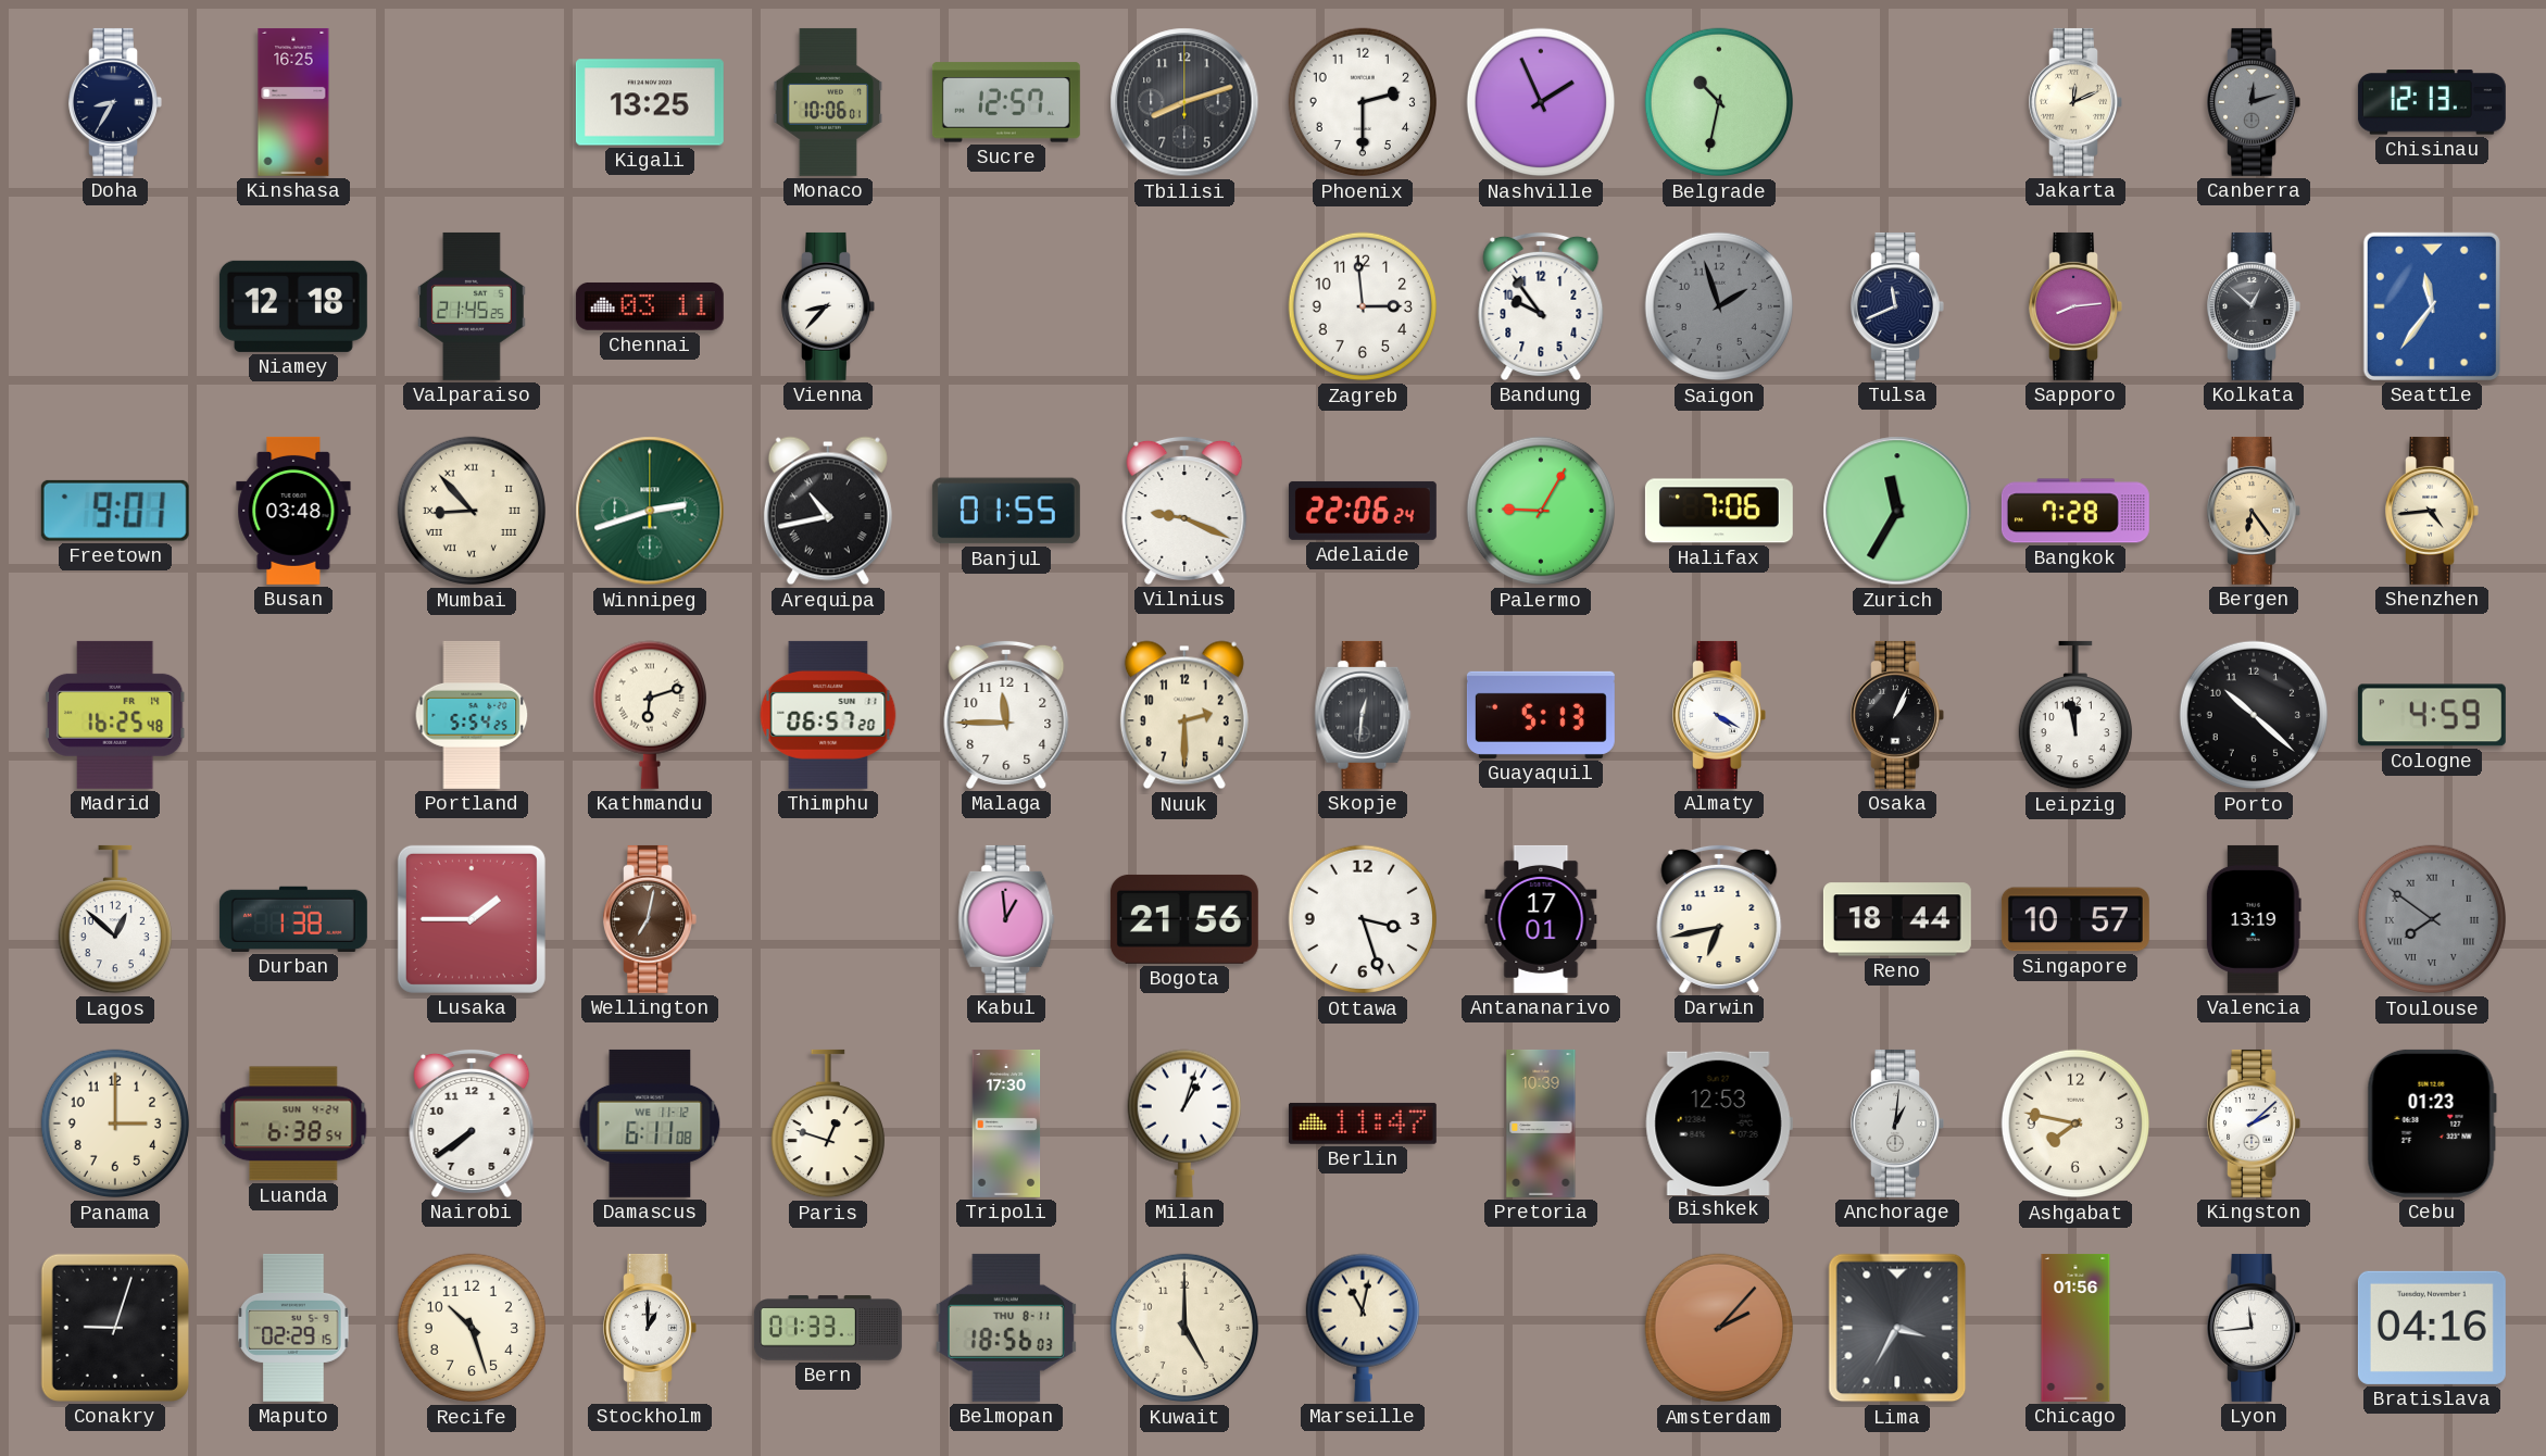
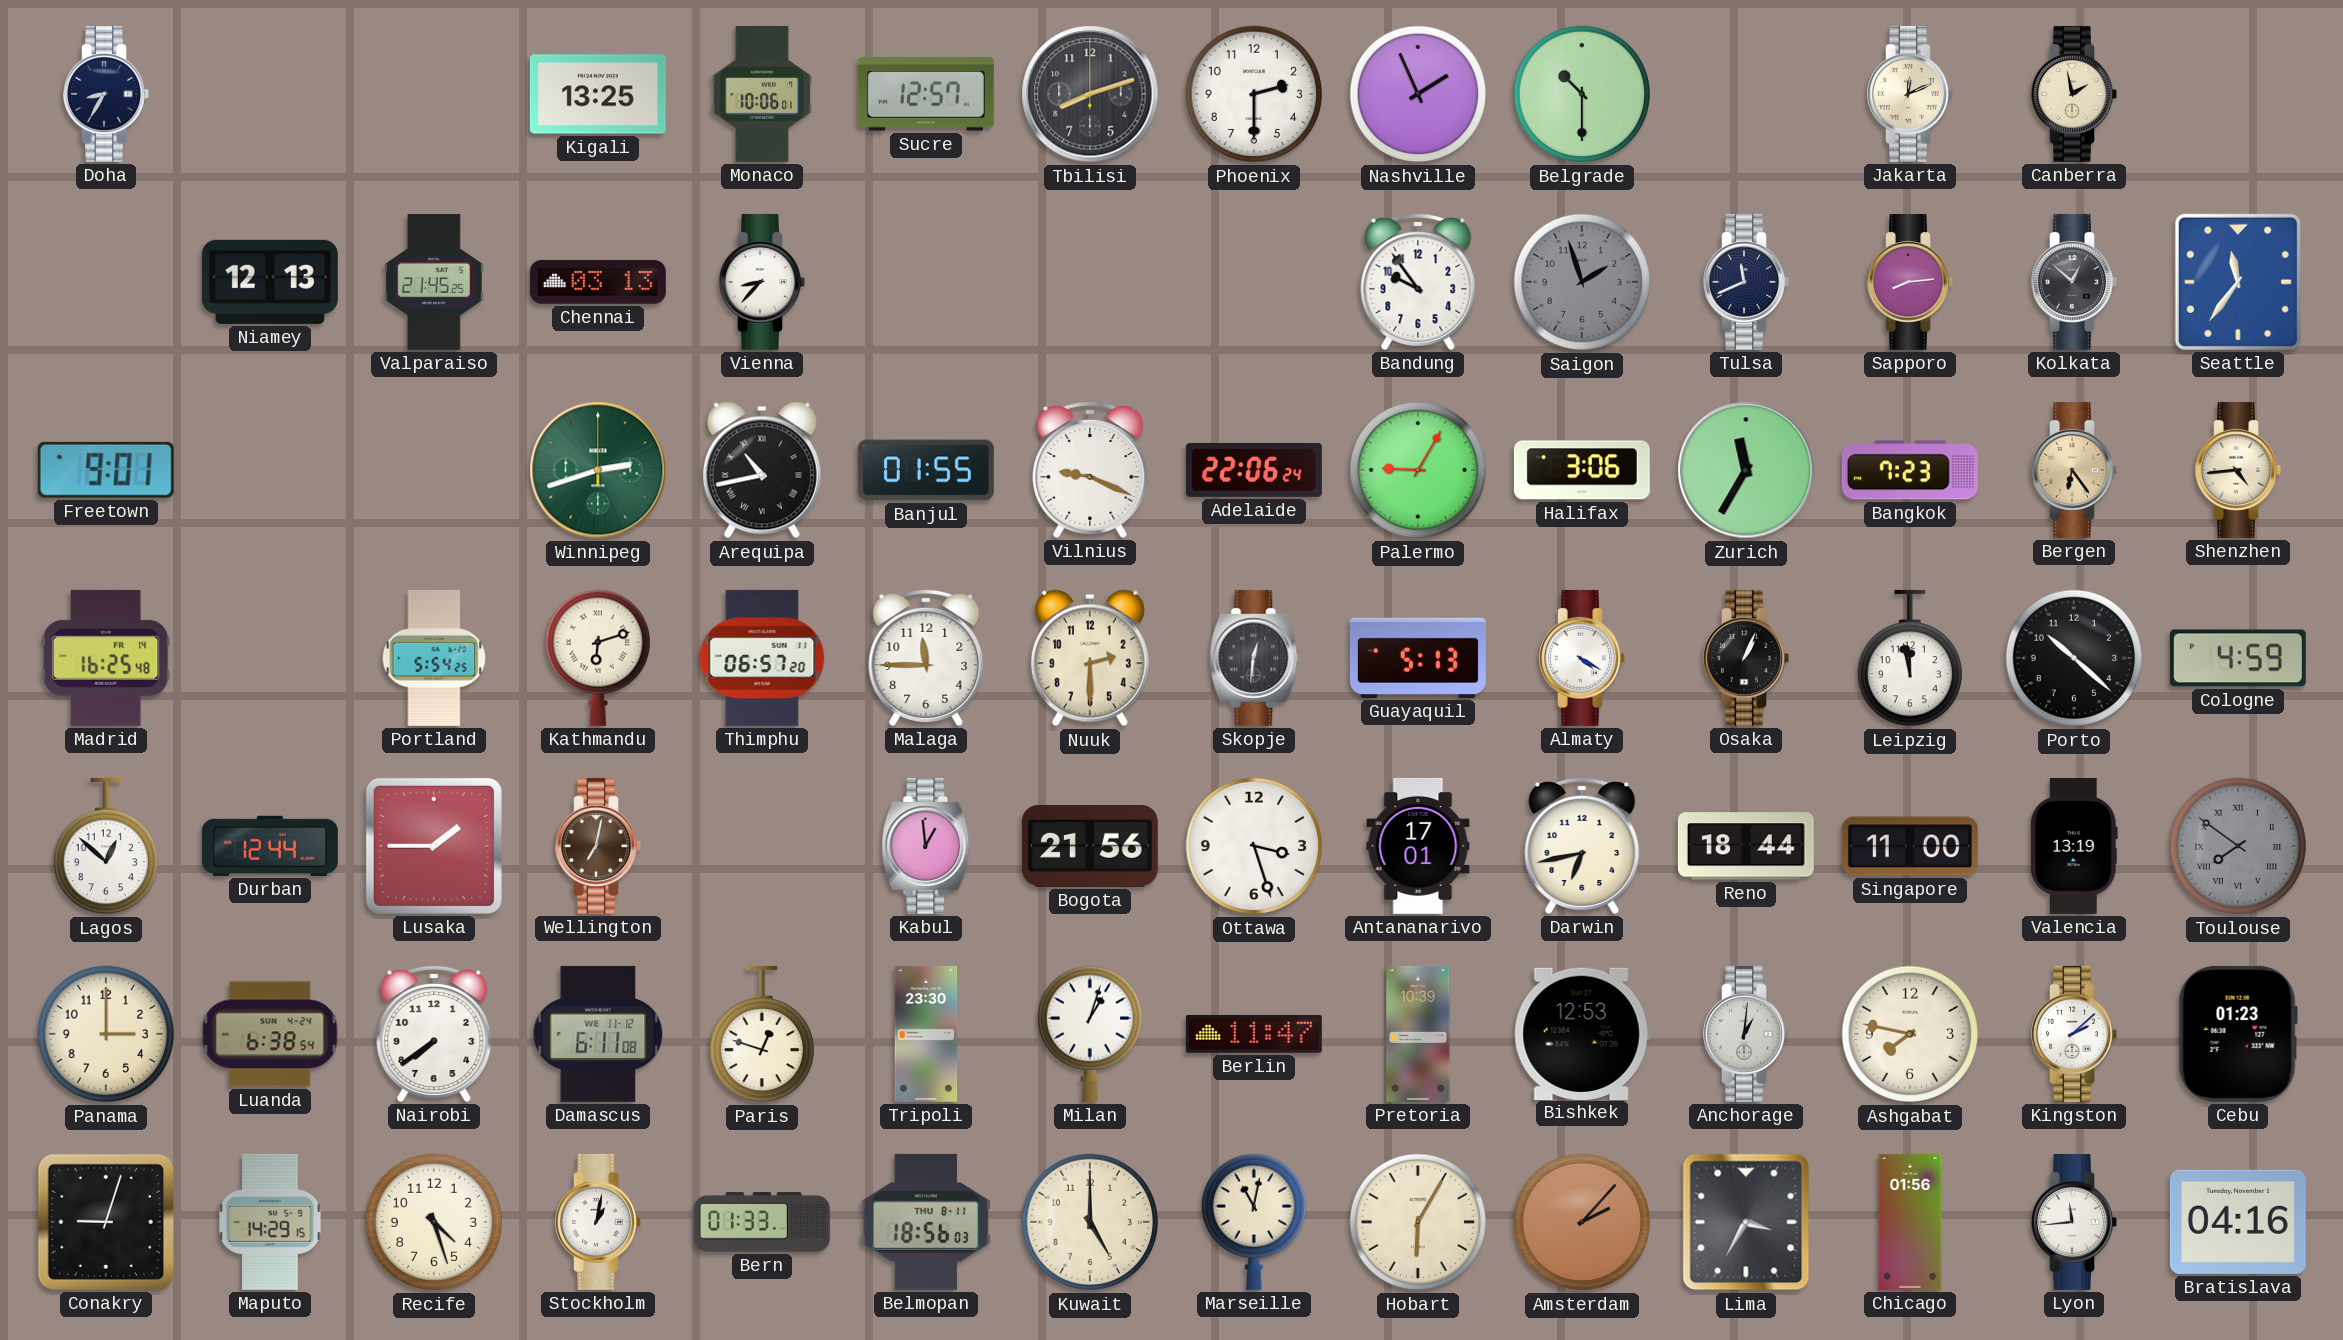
Kinshasa: 16:25 -> none
Belgrade: 10:32 -> 10:30
Canberra: 12:12 -> 1:58
Canberra dial: grey -> cream
Chisinau: 12:13 -> none
Niamey: 12:18 -> 12:13
Chennai: 03:11 -> 03:13
Zagreb: 2:59 -> none
Busan: 03:48 -> none
Mumbai: 8:53 -> none
Halifax: 7:06 -> 3:06
Bangkok: 7:28 -> 7:23
Durban: 1:38 -> 12:44
Singapore: 10:57 -> 11:00
Tripoli: 17:30 -> 23:30
Maputo: 02:29 -> 14:29
Recife: 10:27 -> 4:27
Stockholm: 1:00 -> 1:02
Hobart: none -> 6:05
